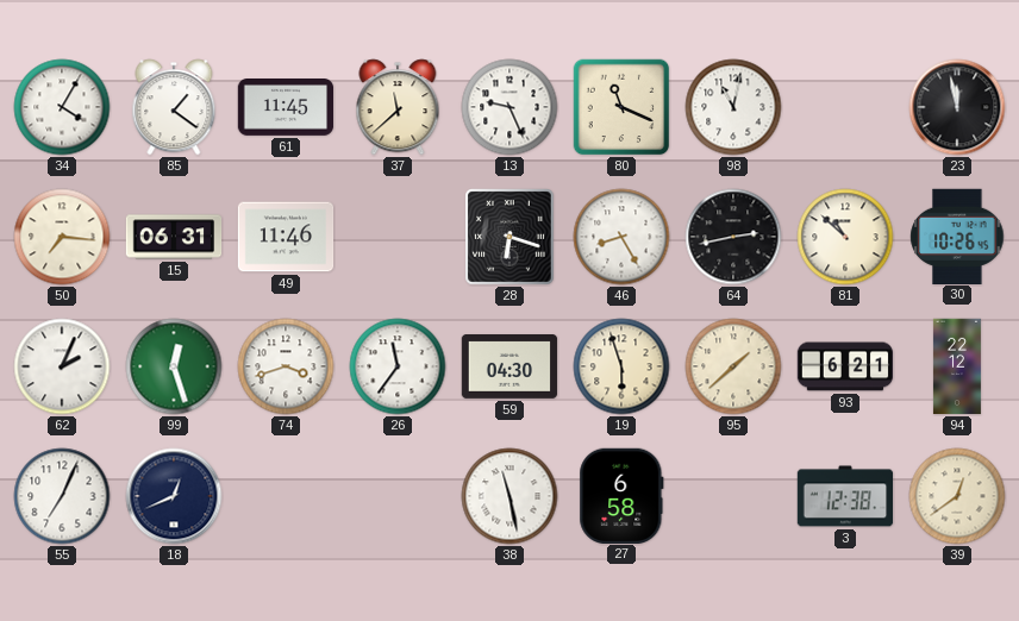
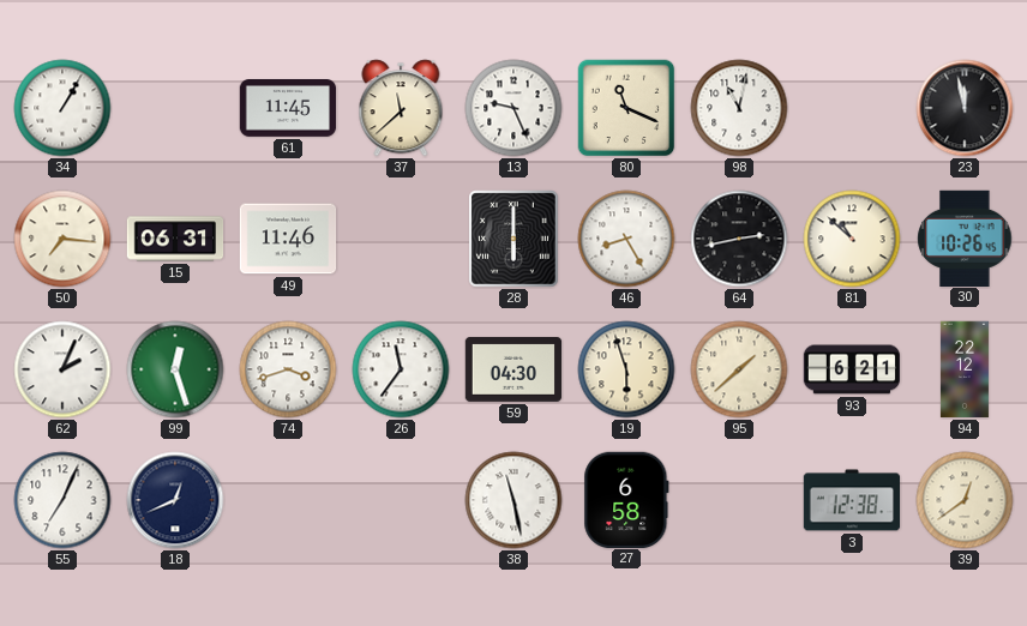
34: 4:05 -> 1:05
85: 1:21 -> none
28: 6:18 -> 6:00
